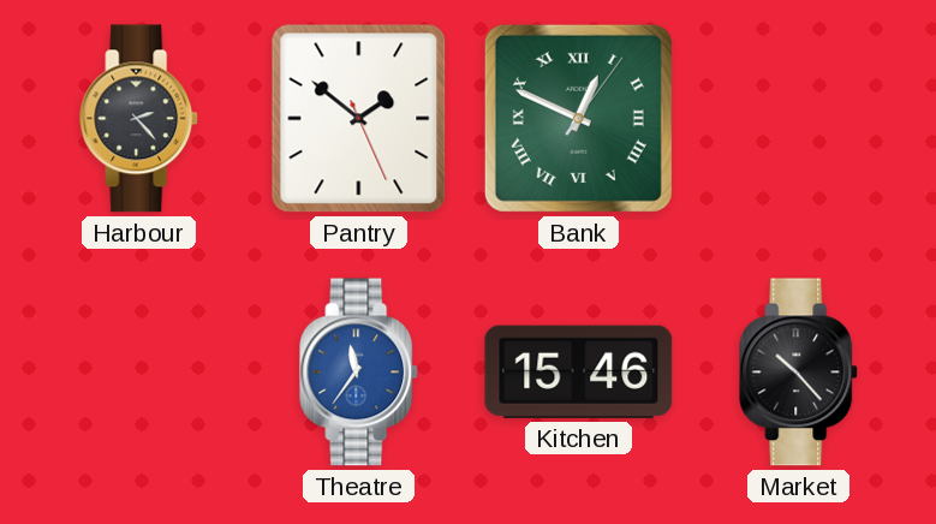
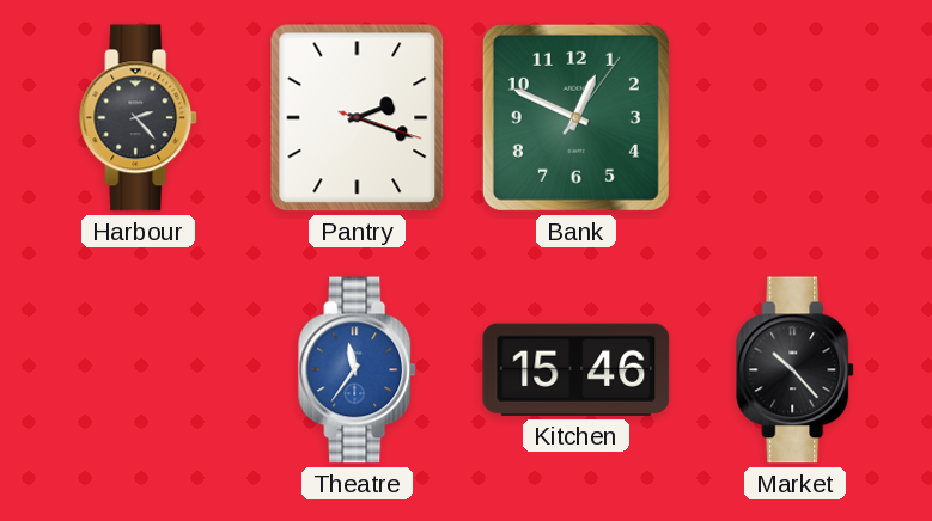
Pantry: 1:51 -> 2:18
Bank numerals: Roman -> Arabic
